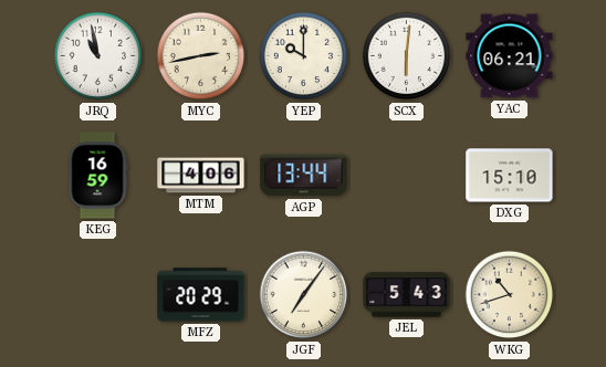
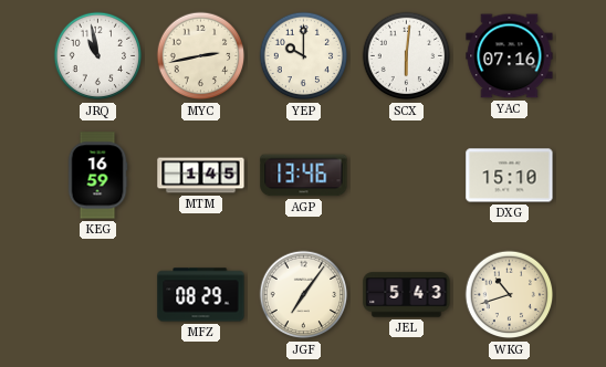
YAC: 06:21 -> 07:16
MTM: 4:06 -> 1:45
AGP: 13:44 -> 13:46
MFZ: 20:29 -> 08:29
